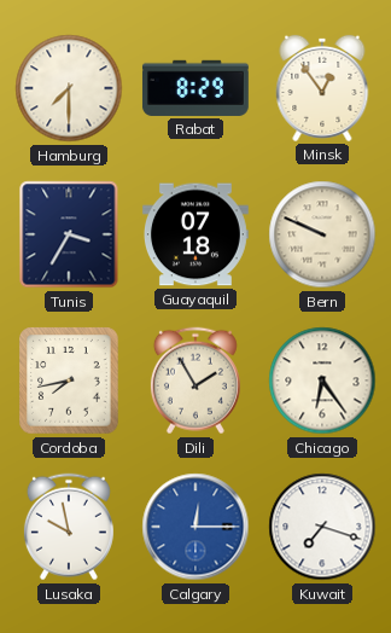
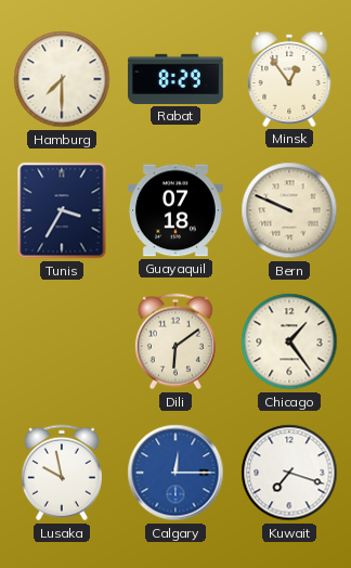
Cordoba: 7:43 -> none
Dili: 1:55 -> 6:09
Chicago: 6:24 -> 1:24
